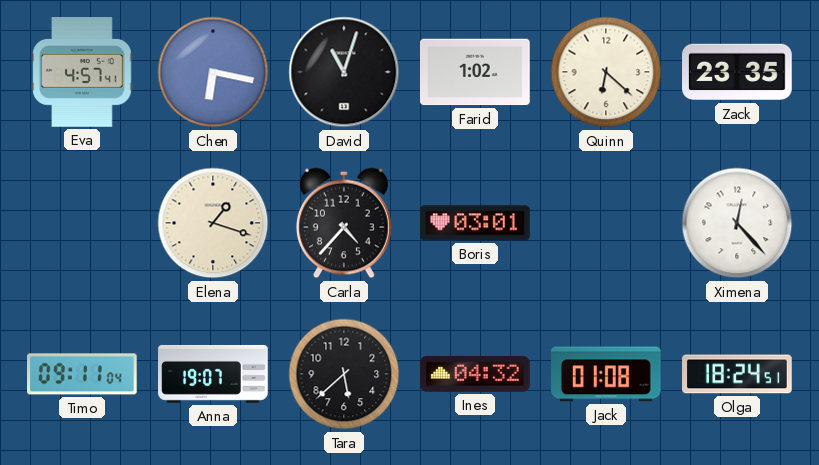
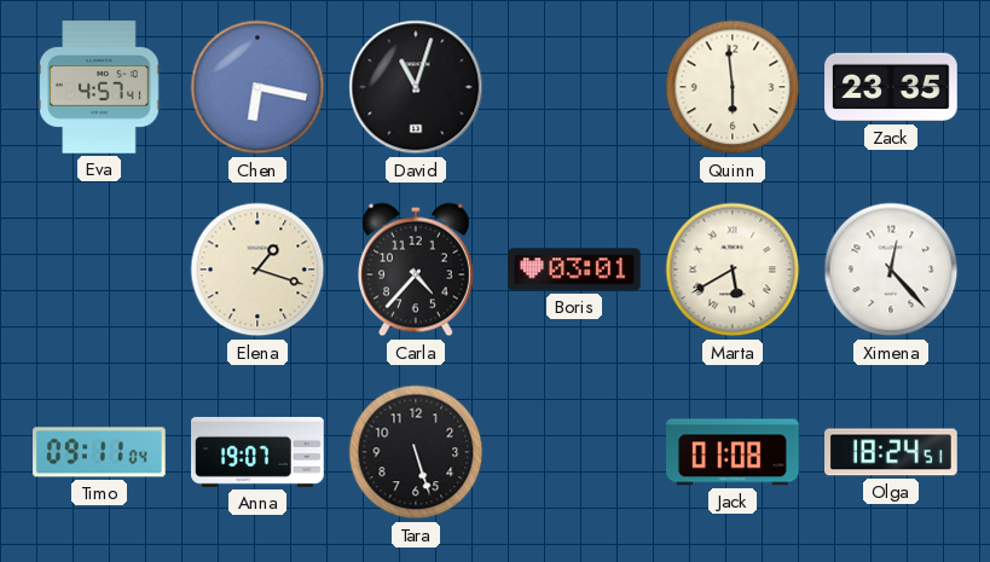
Farid: 1:02 -> none
Quinn: 6:22 -> 5:59
Marta: none -> 5:40
Tara: 5:38 -> 5:27
Ines: 04:32 -> none
